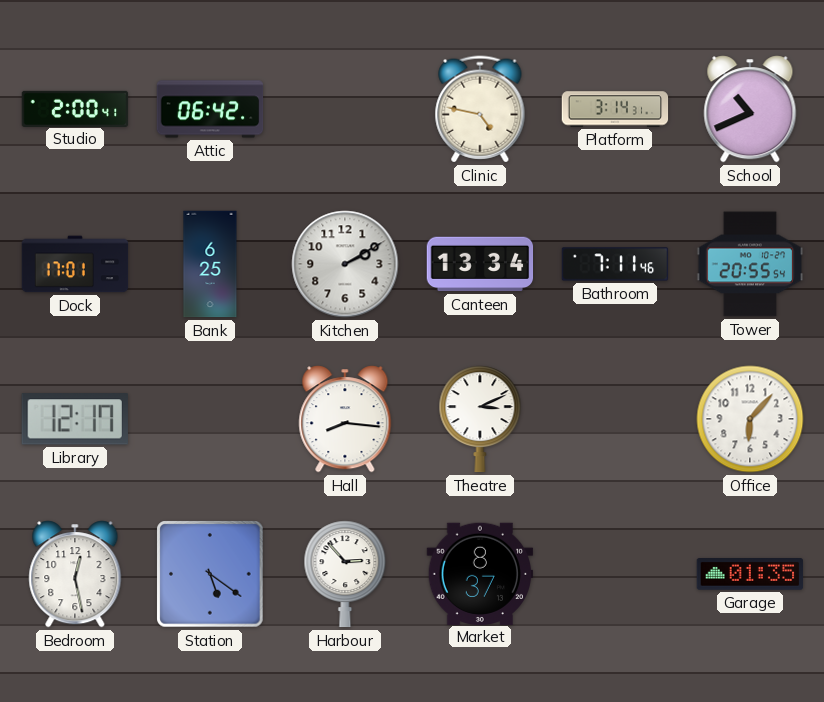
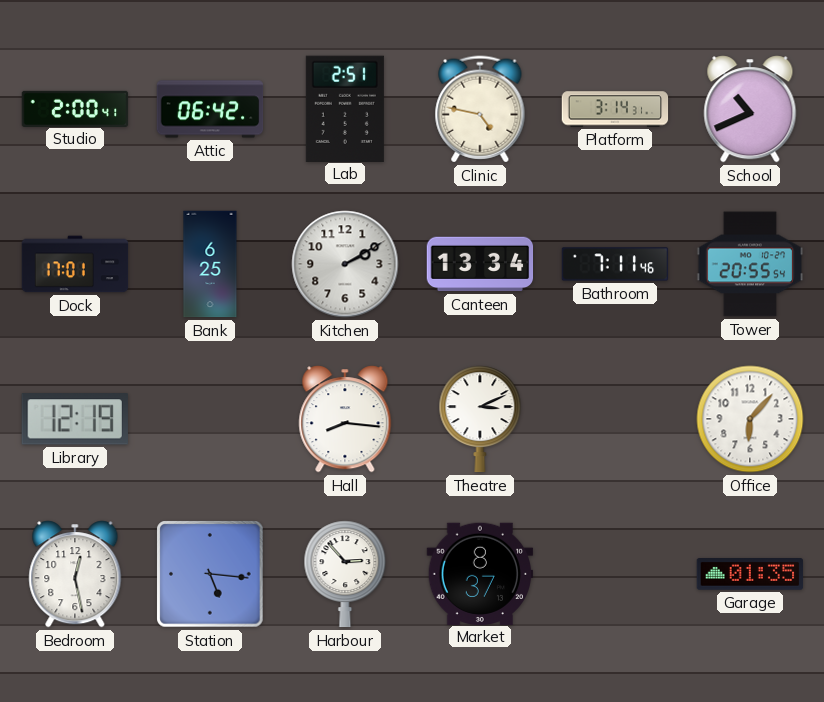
Lab: none -> 2:51
Library: 12:17 -> 12:19
Station: 5:21 -> 5:16
